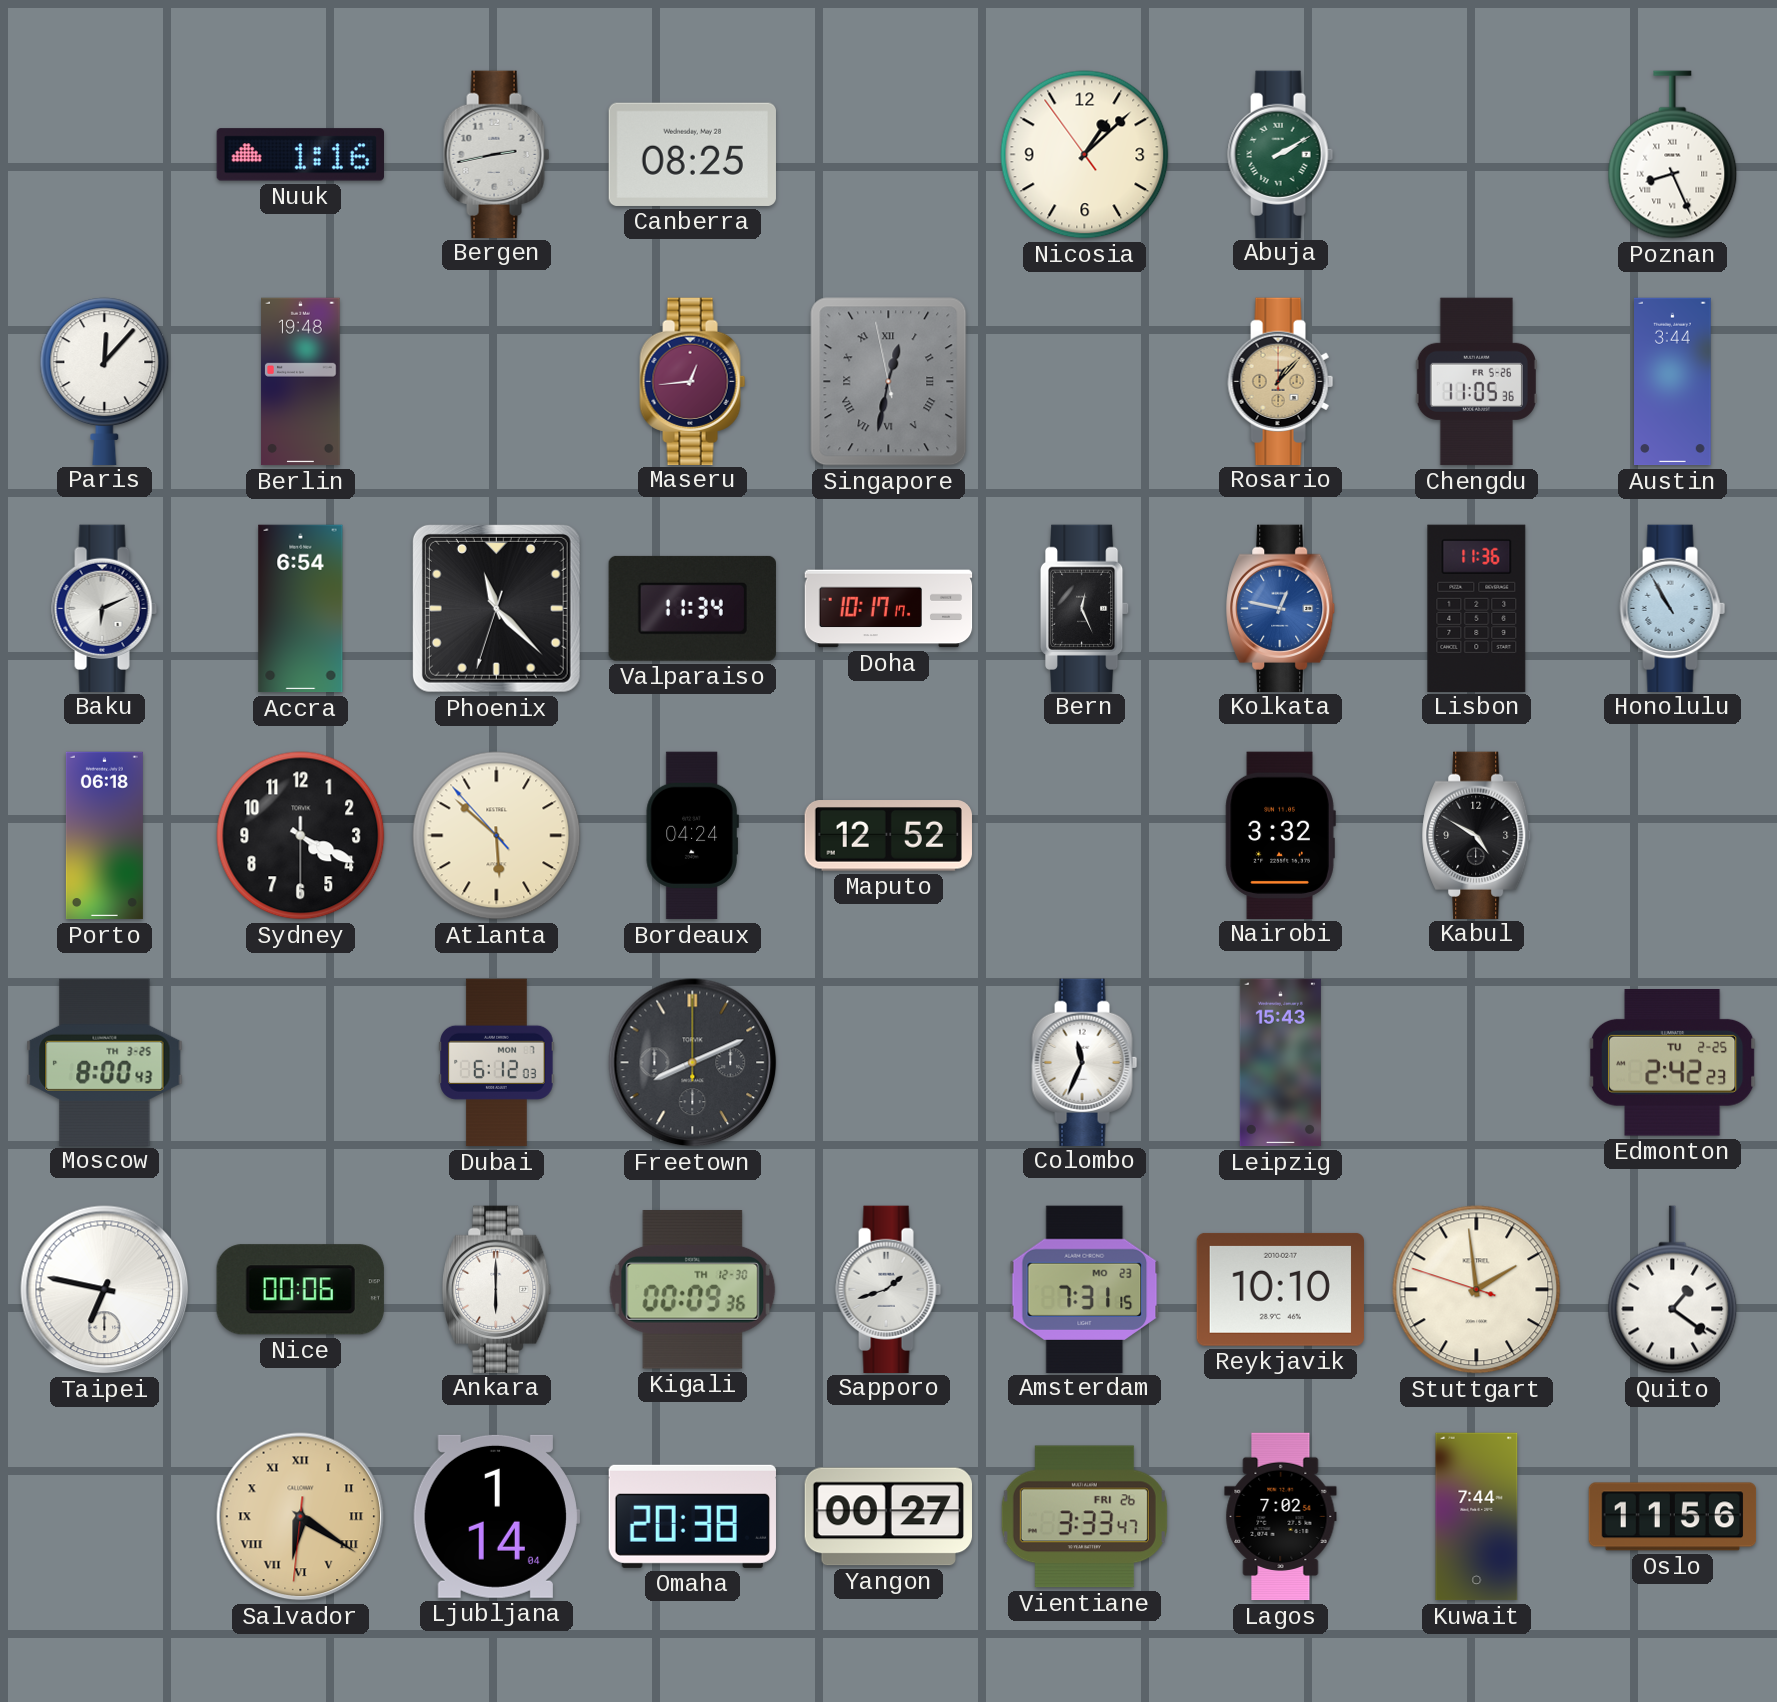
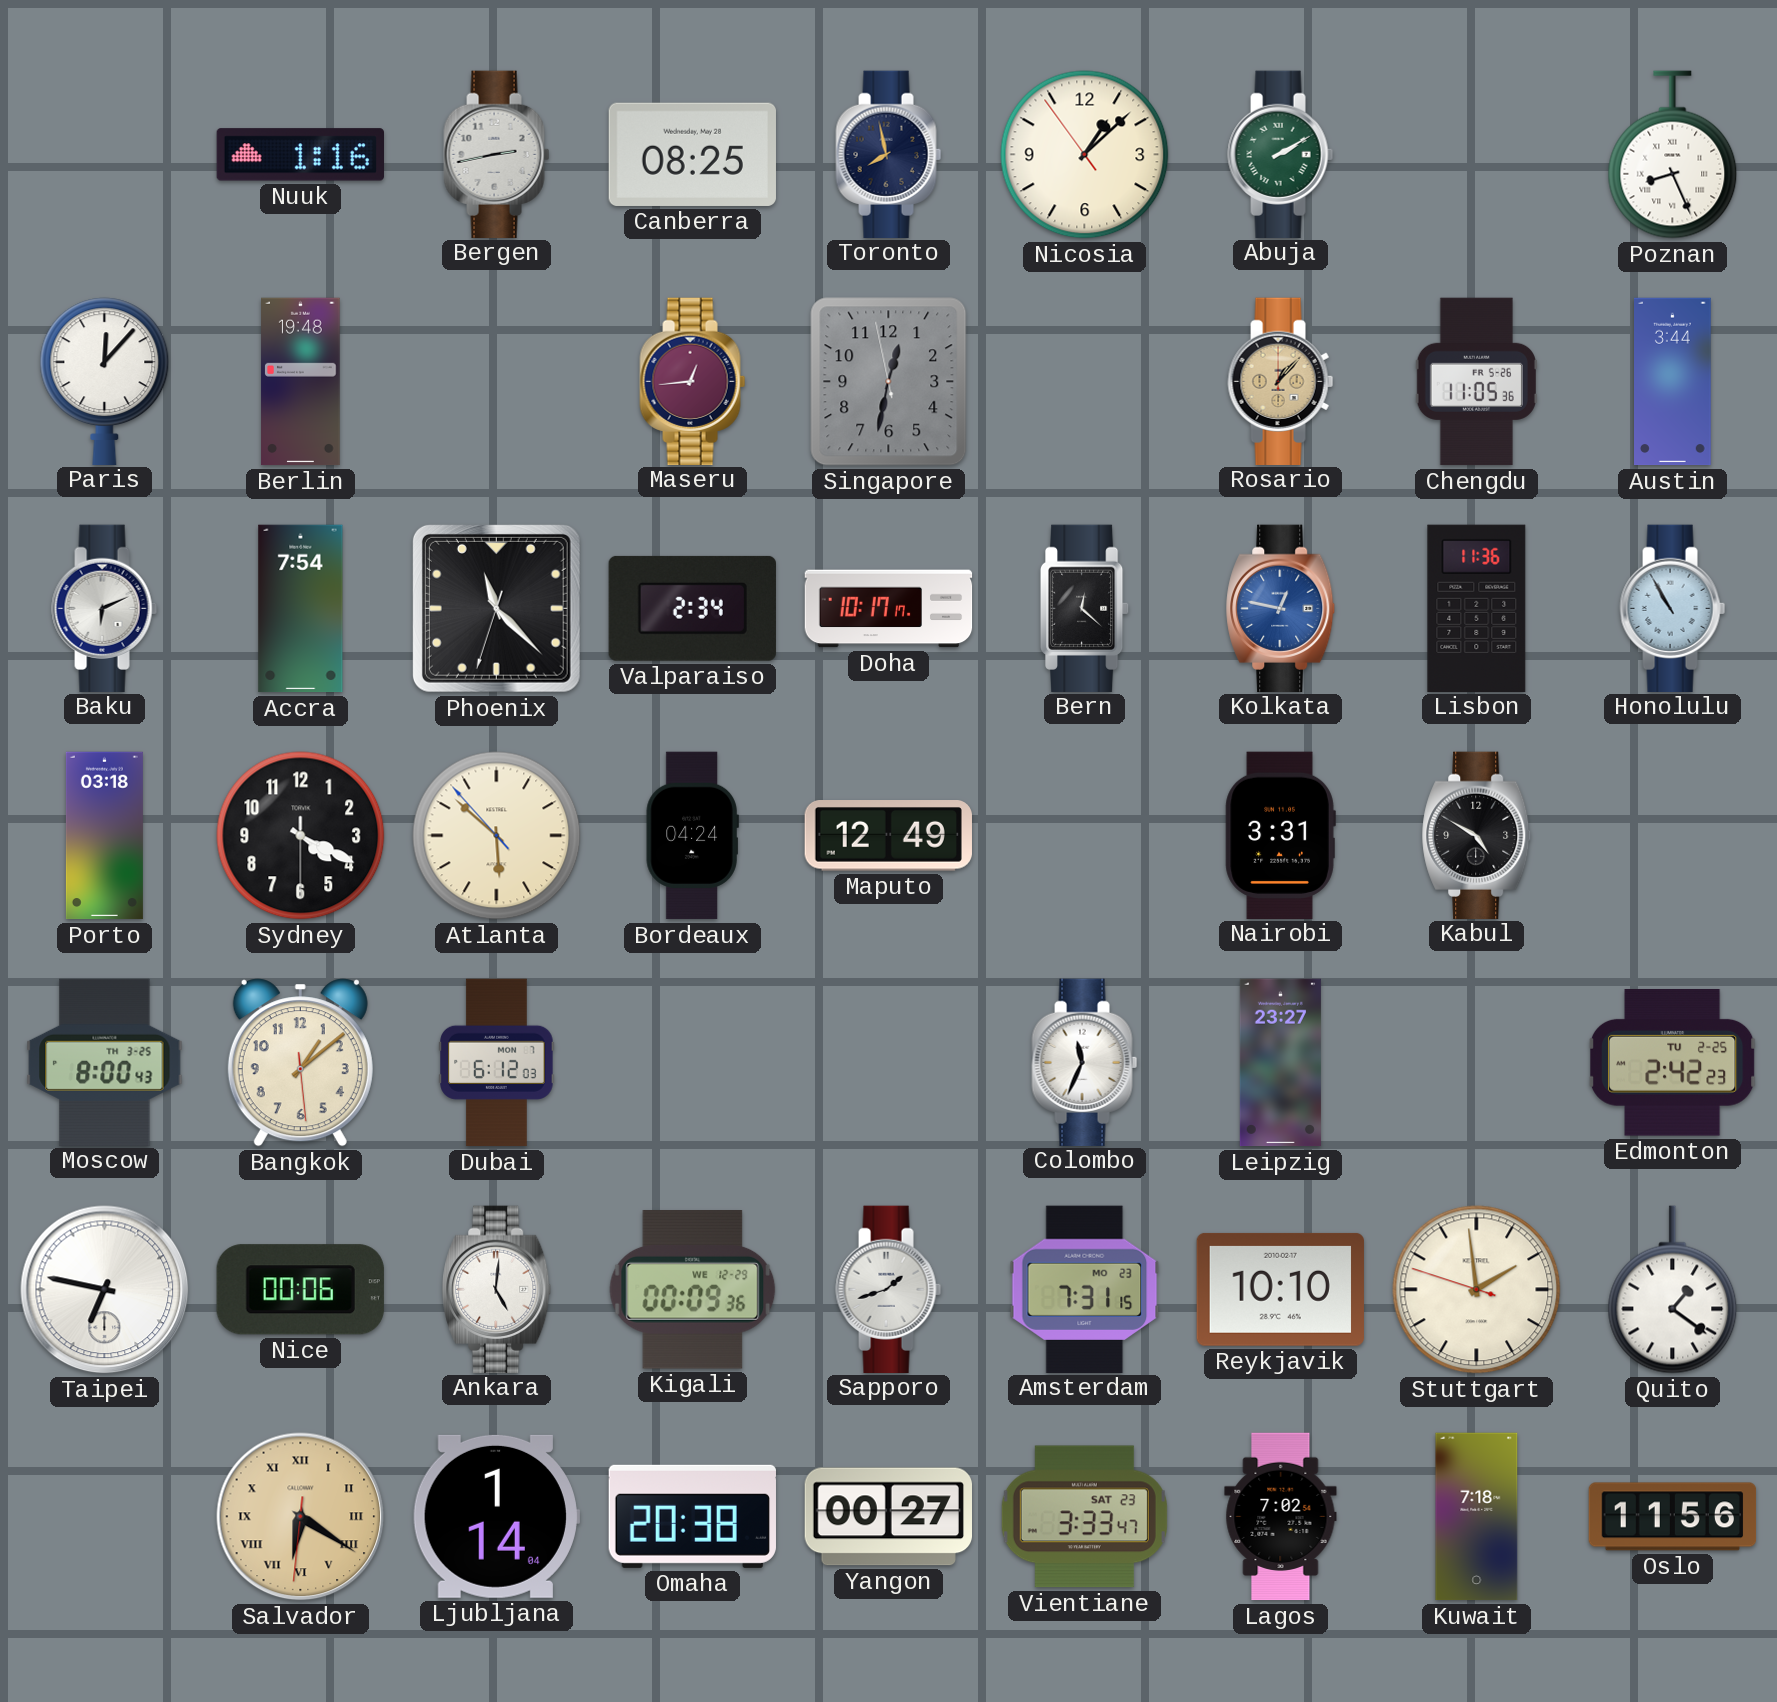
Toronto: none -> 7:58
Singapore numerals: Roman -> Arabic
Accra: 6:54 -> 7:54
Valparaiso: 11:34 -> 2:34
Bern: 12:26 -> 12:22
Porto: 06:18 -> 03:18
Maputo: 12:52 -> 12:49
Nairobi: 3:32 -> 3:31
Bangkok: none -> 1:08
Freetown: 8:11 -> none
Leipzig: 15:43 -> 23:27
Ankara: 6:00 -> 5:01
Kigali date: TH 12-30 -> WE 12-29
Vientiane date: FRI 26 -> SAT 23
Kuwait: 7:44 -> 7:18
